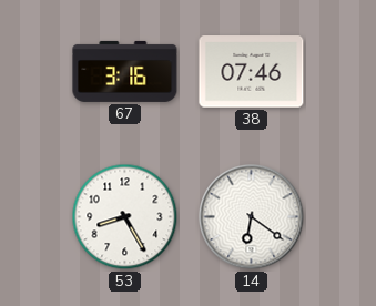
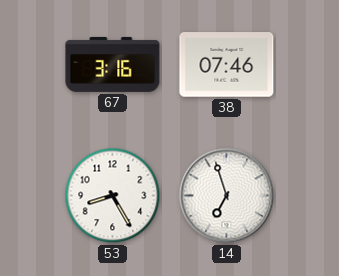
14: 6:21 -> 6:57
